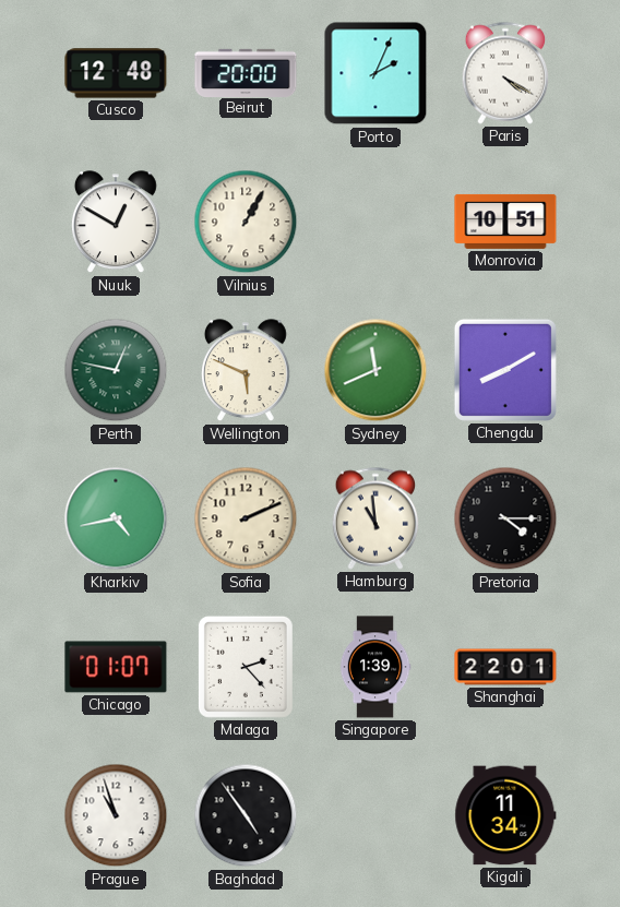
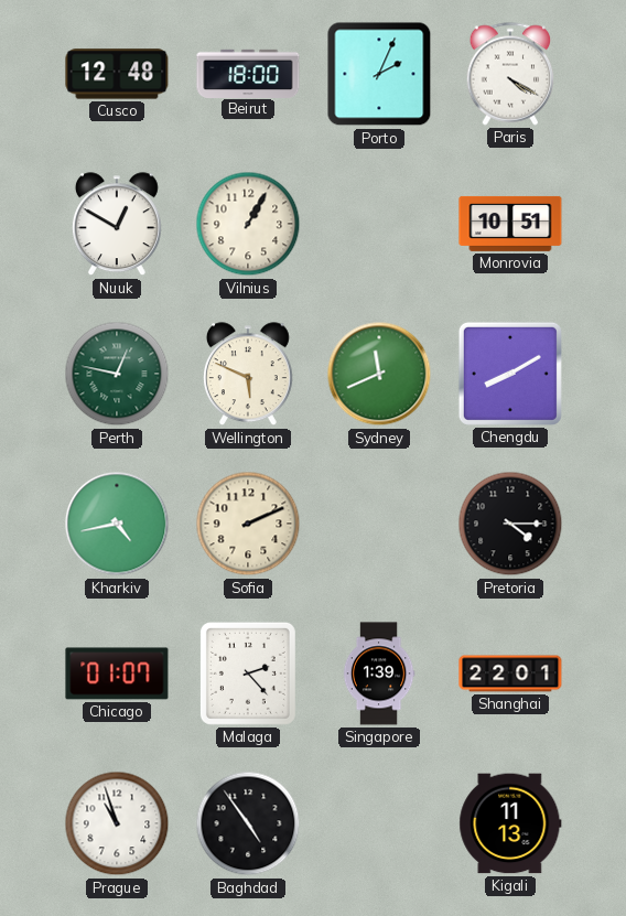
Beirut: 20:00 -> 18:00
Hamburg: 10:59 -> none
Kigali: 11:34 -> 11:13
